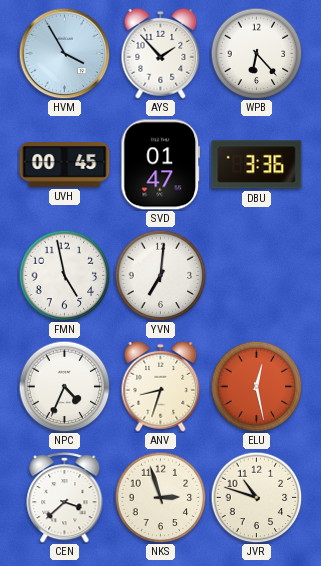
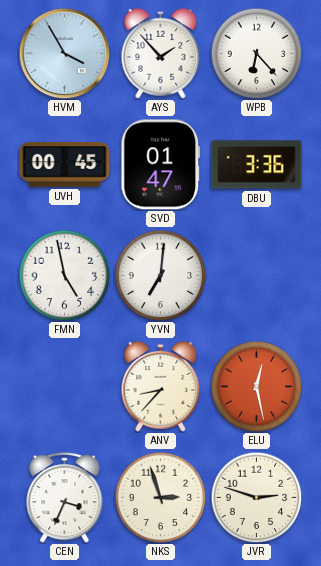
NPC: 4:34 -> none
ANV: 8:33 -> 8:37
CEN: 3:38 -> 3:34
JVR: 10:48 -> 2:48
